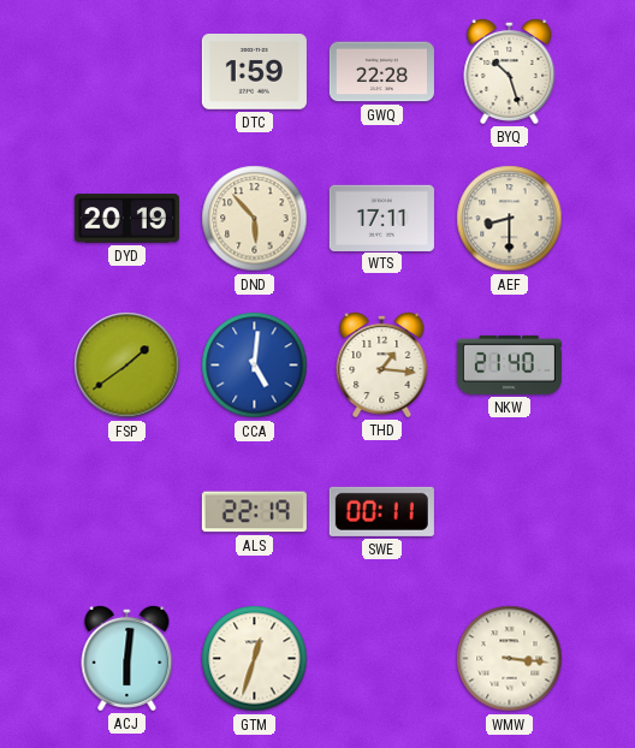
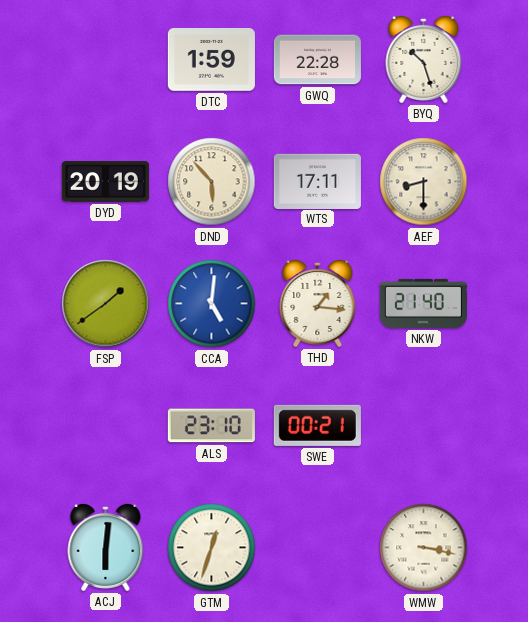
ALS: 22:19 -> 23:10
SWE: 00:11 -> 00:21
WMW: 3:16 -> 3:17
